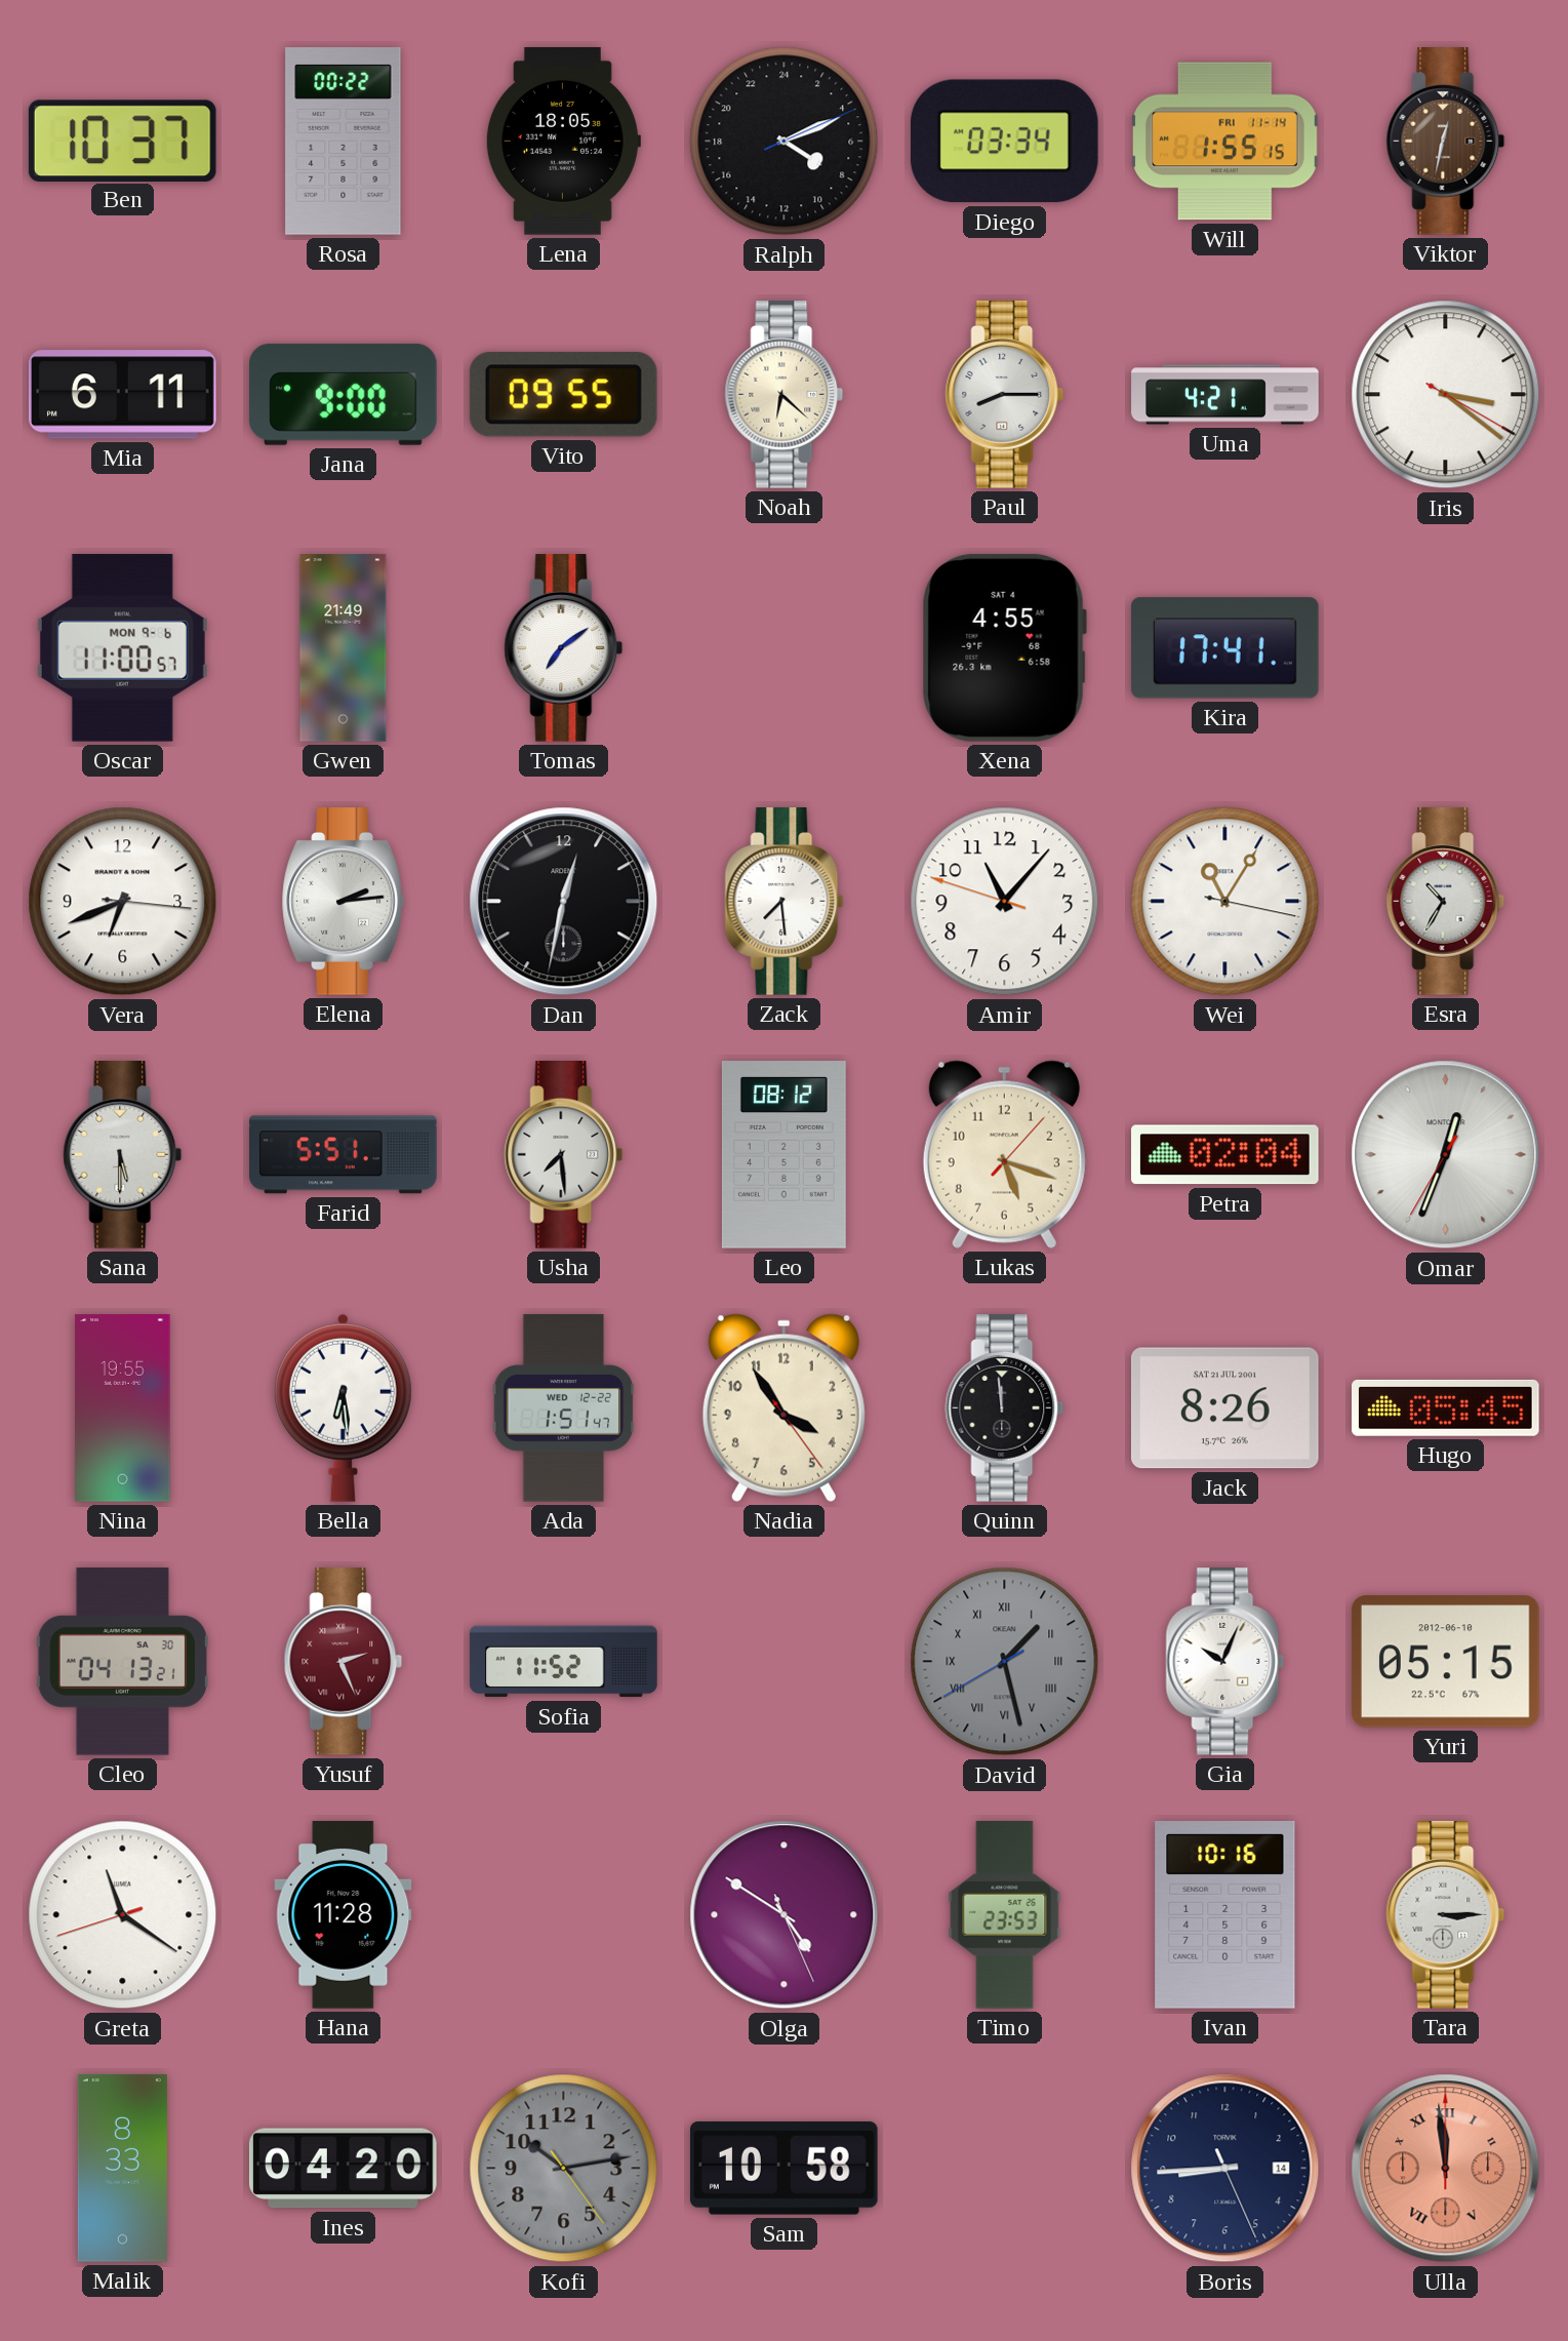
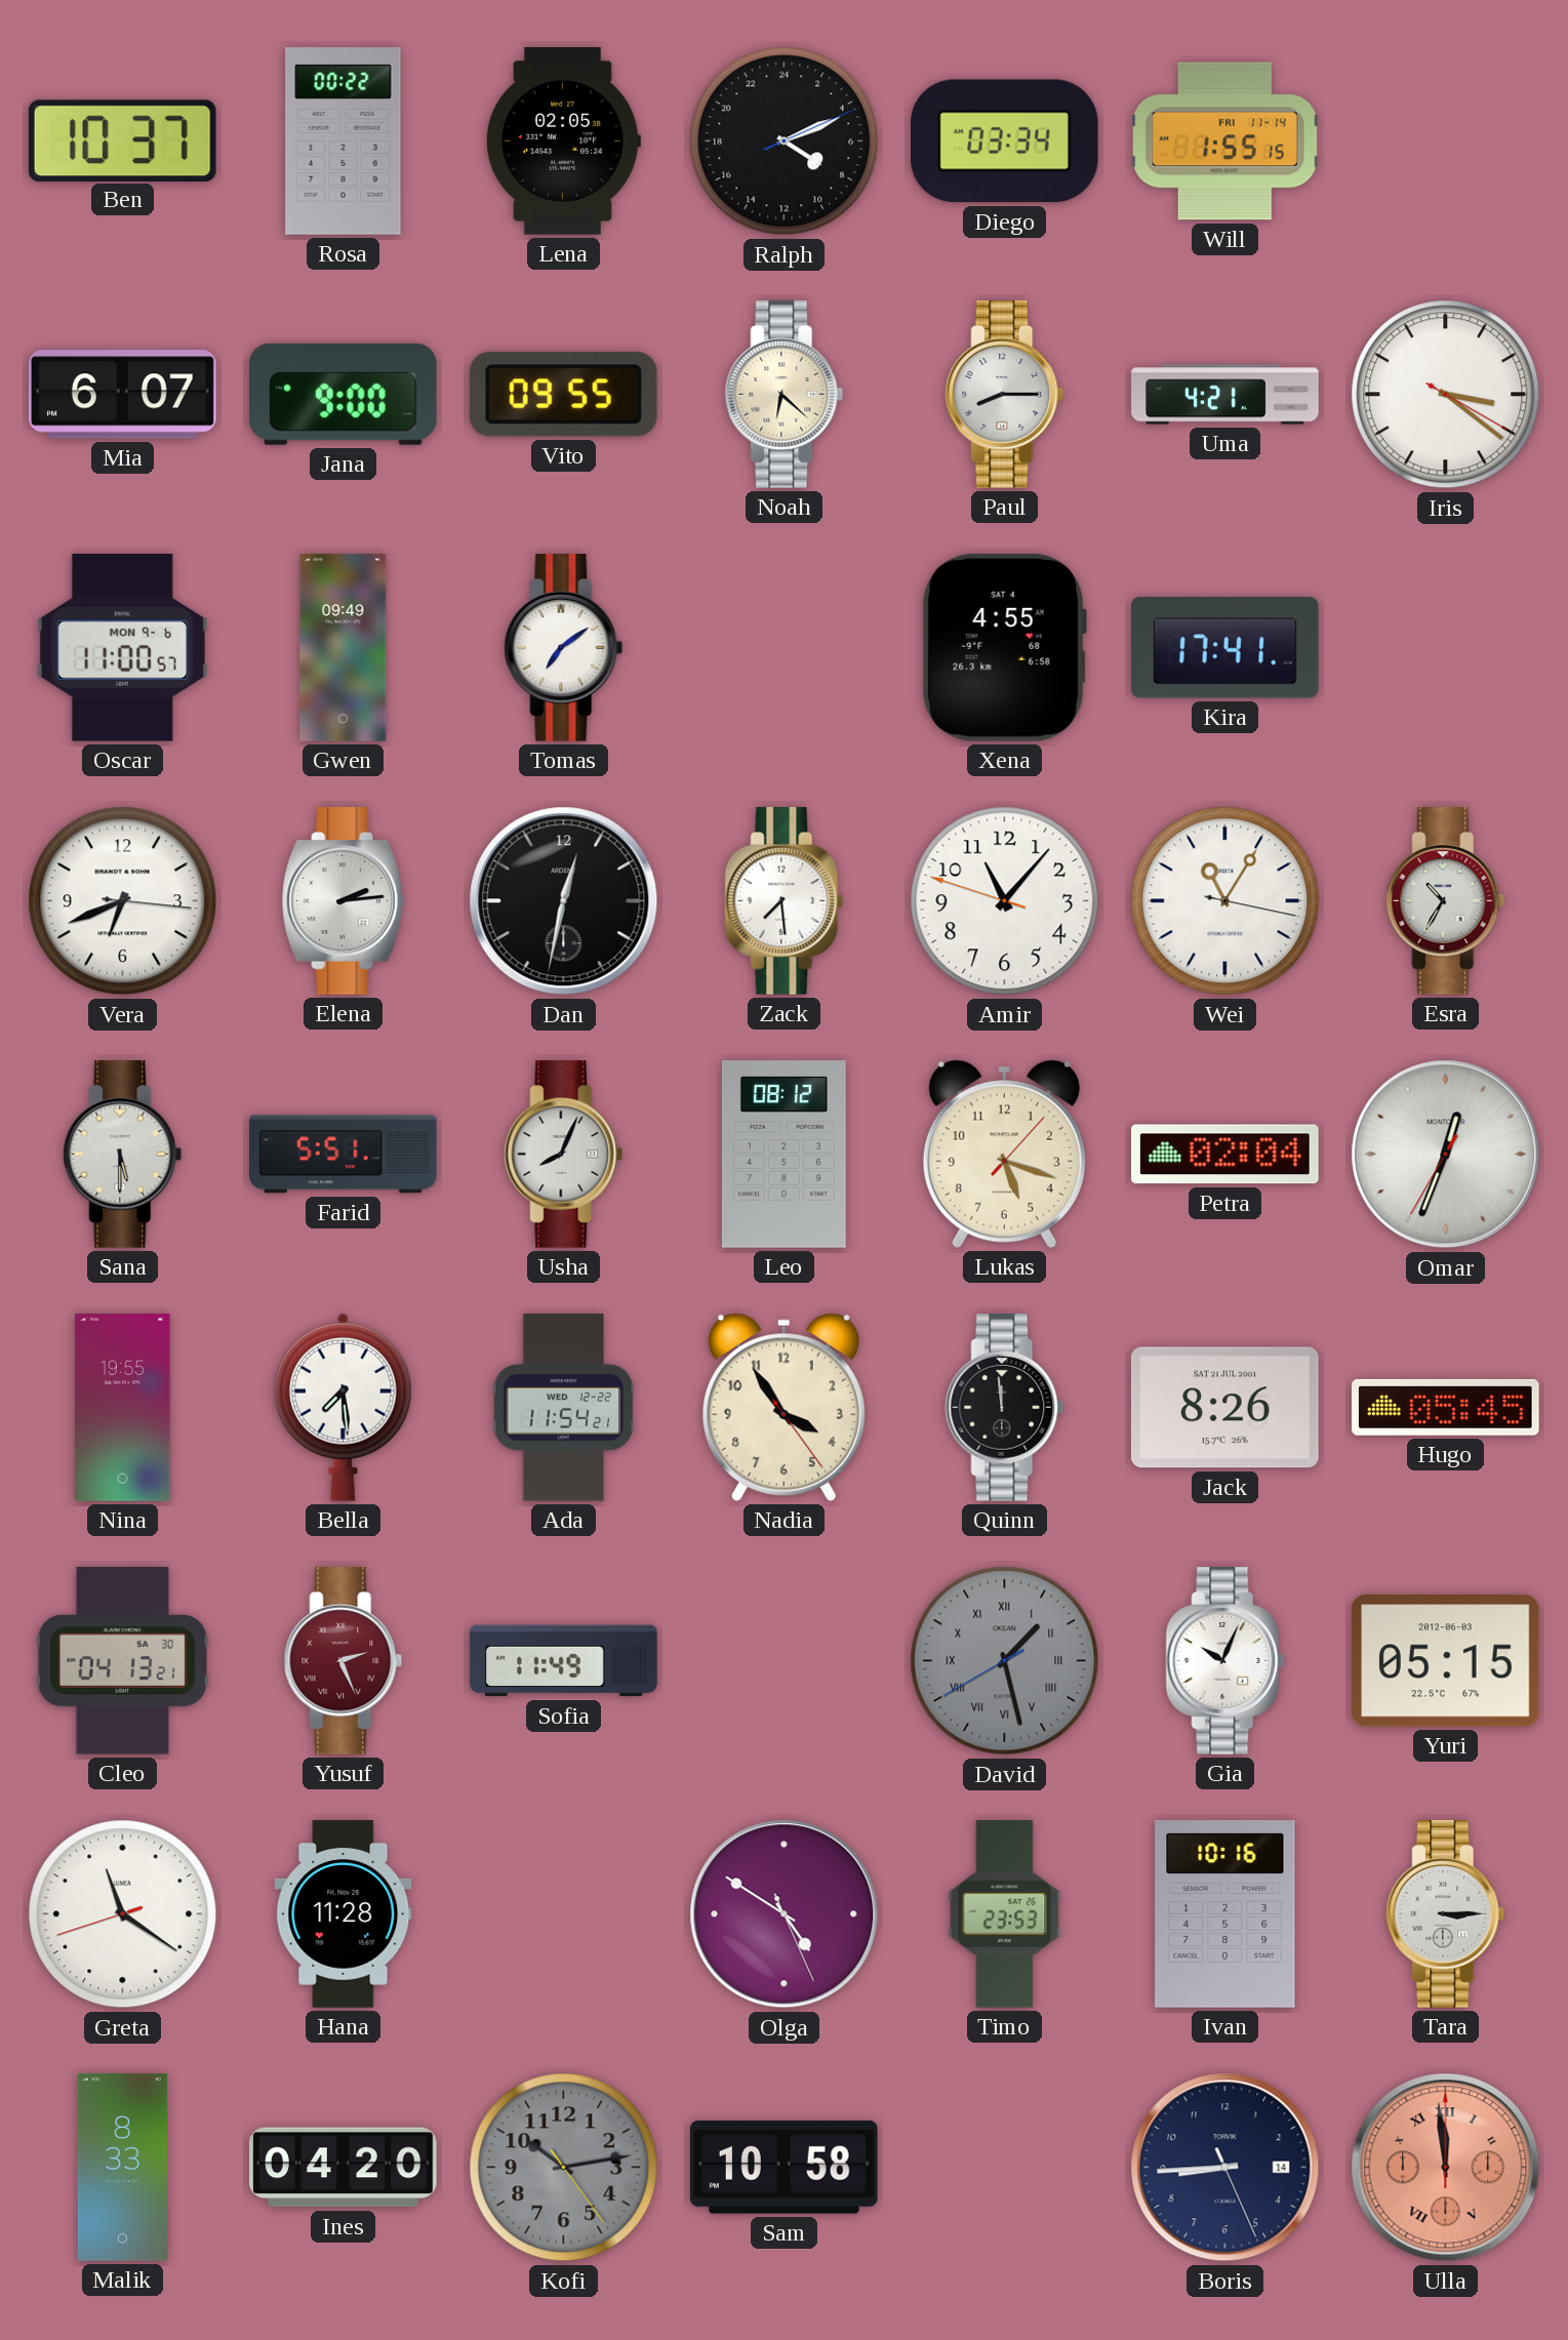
Lena: 18:05 -> 02:05
Viktor: 12:32 -> none
Mia: 6:11 -> 6:07
Gwen: 21:49 -> 09:49
Usha: 7:29 -> 8:04
Bella: 6:29 -> 7:29
Ada: 1:51 -> 11:54
Sofia: 11:52 -> 11:49
Yuri date: 2012-06-10 -> 2012-06-03
